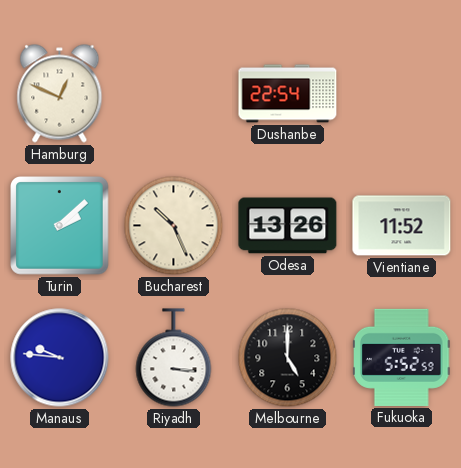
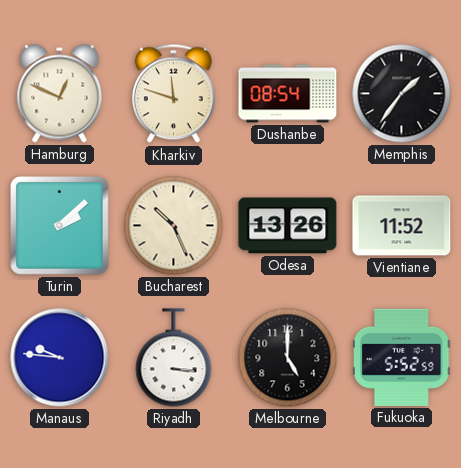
Kharkiv: none -> 11:48
Dushanbe: 22:54 -> 08:54
Memphis: none -> 1:36
